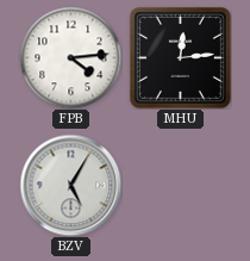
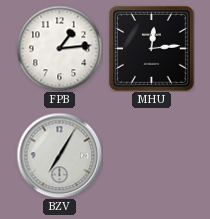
FPB: 4:14 -> 1:14
BZV: 5:05 -> 7:05
